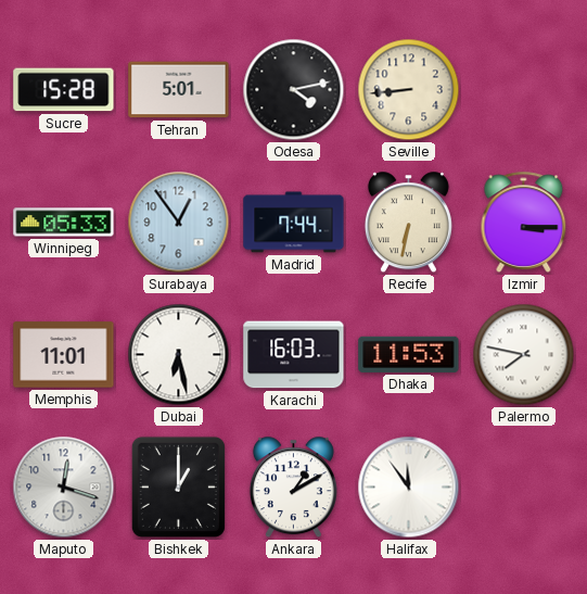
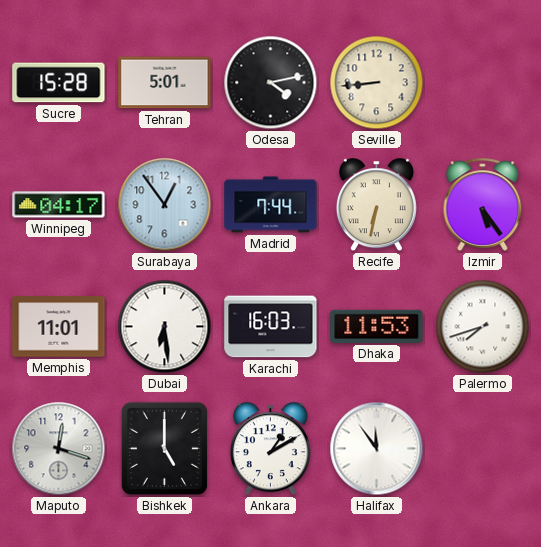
Winnipeg: 05:33 -> 04:17
Izmir: 3:15 -> 5:24
Dubai: 6:28 -> 6:29
Palermo: 7:47 -> 7:42
Bishkek: 1:00 -> 5:00
